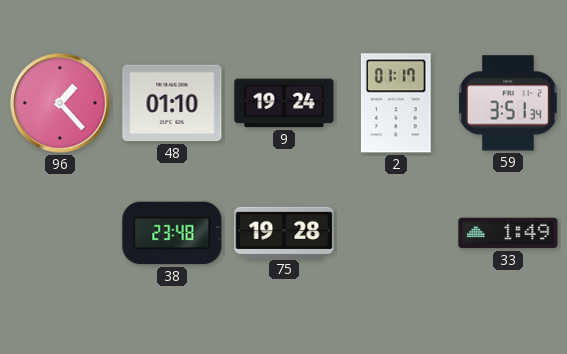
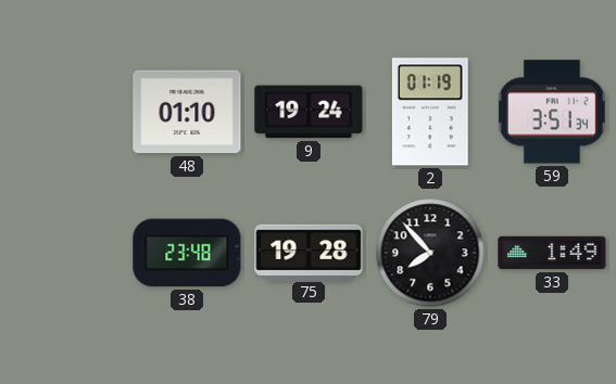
96: 1:23 -> none
2: 01:17 -> 01:19
79: none -> 7:53
